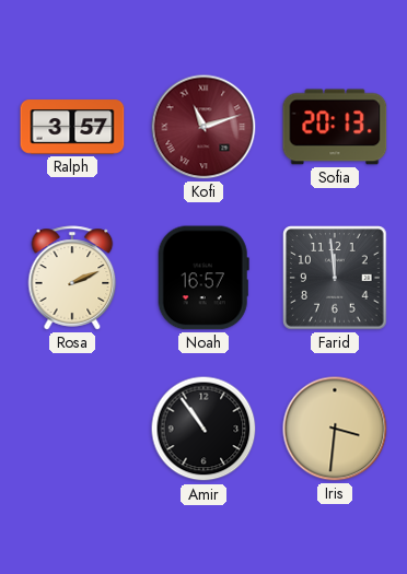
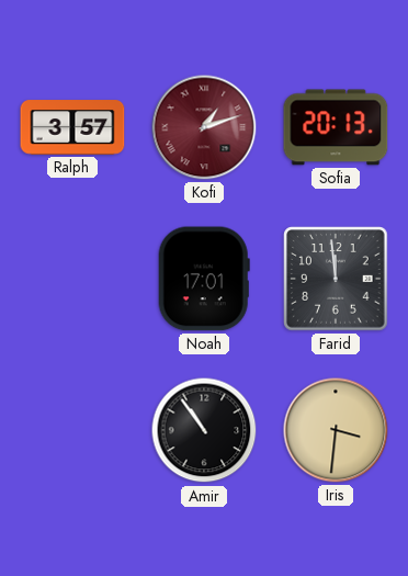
Kofi: 11:12 -> 1:12
Rosa: 2:11 -> none
Noah: 16:57 -> 17:01
